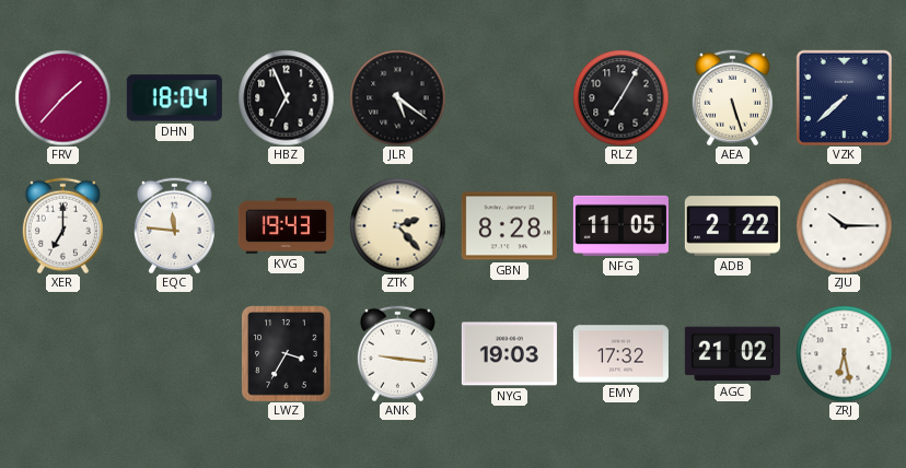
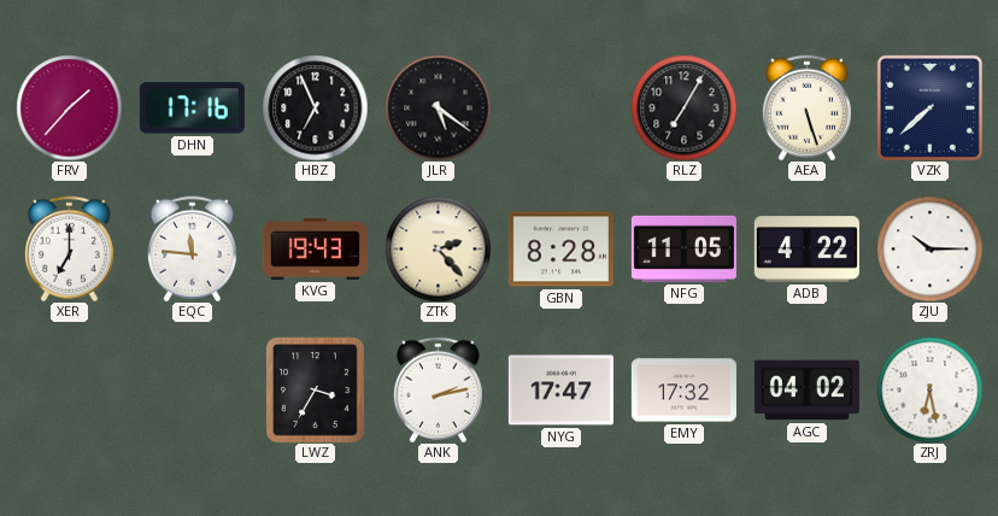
DHN: 18:04 -> 17:16
ADB: 2:22 -> 4:22
ANK: 9:16 -> 2:13
NYG: 19:03 -> 17:47
AGC: 21:02 -> 04:02
